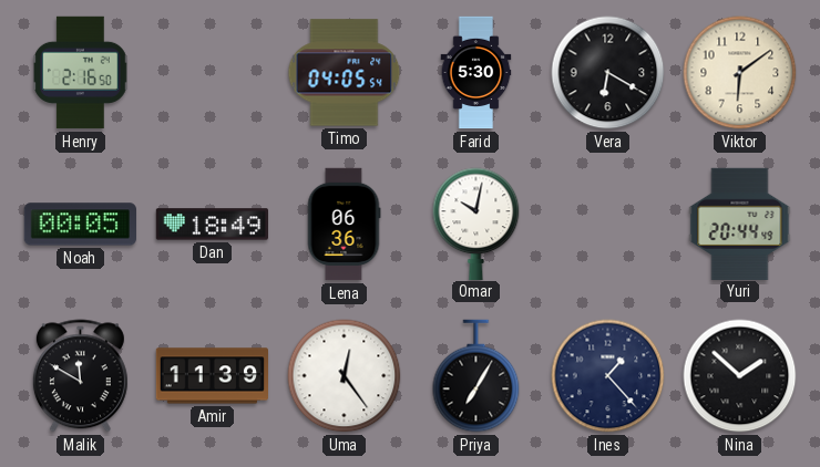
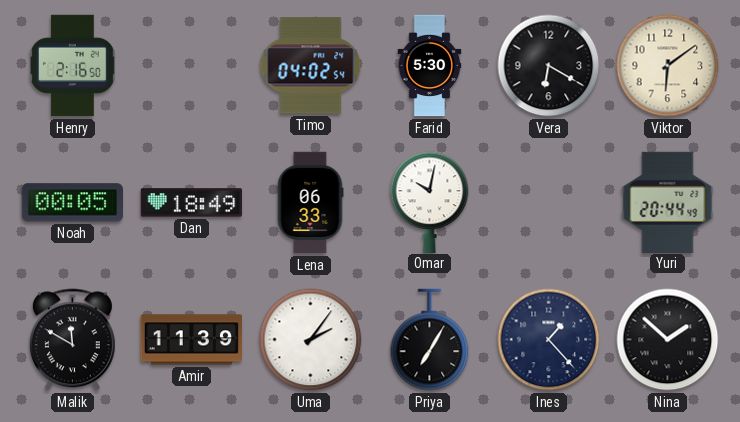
Timo: 04:05 -> 04:02
Lena: 06:36 -> 06:33
Uma: 12:24 -> 2:06
